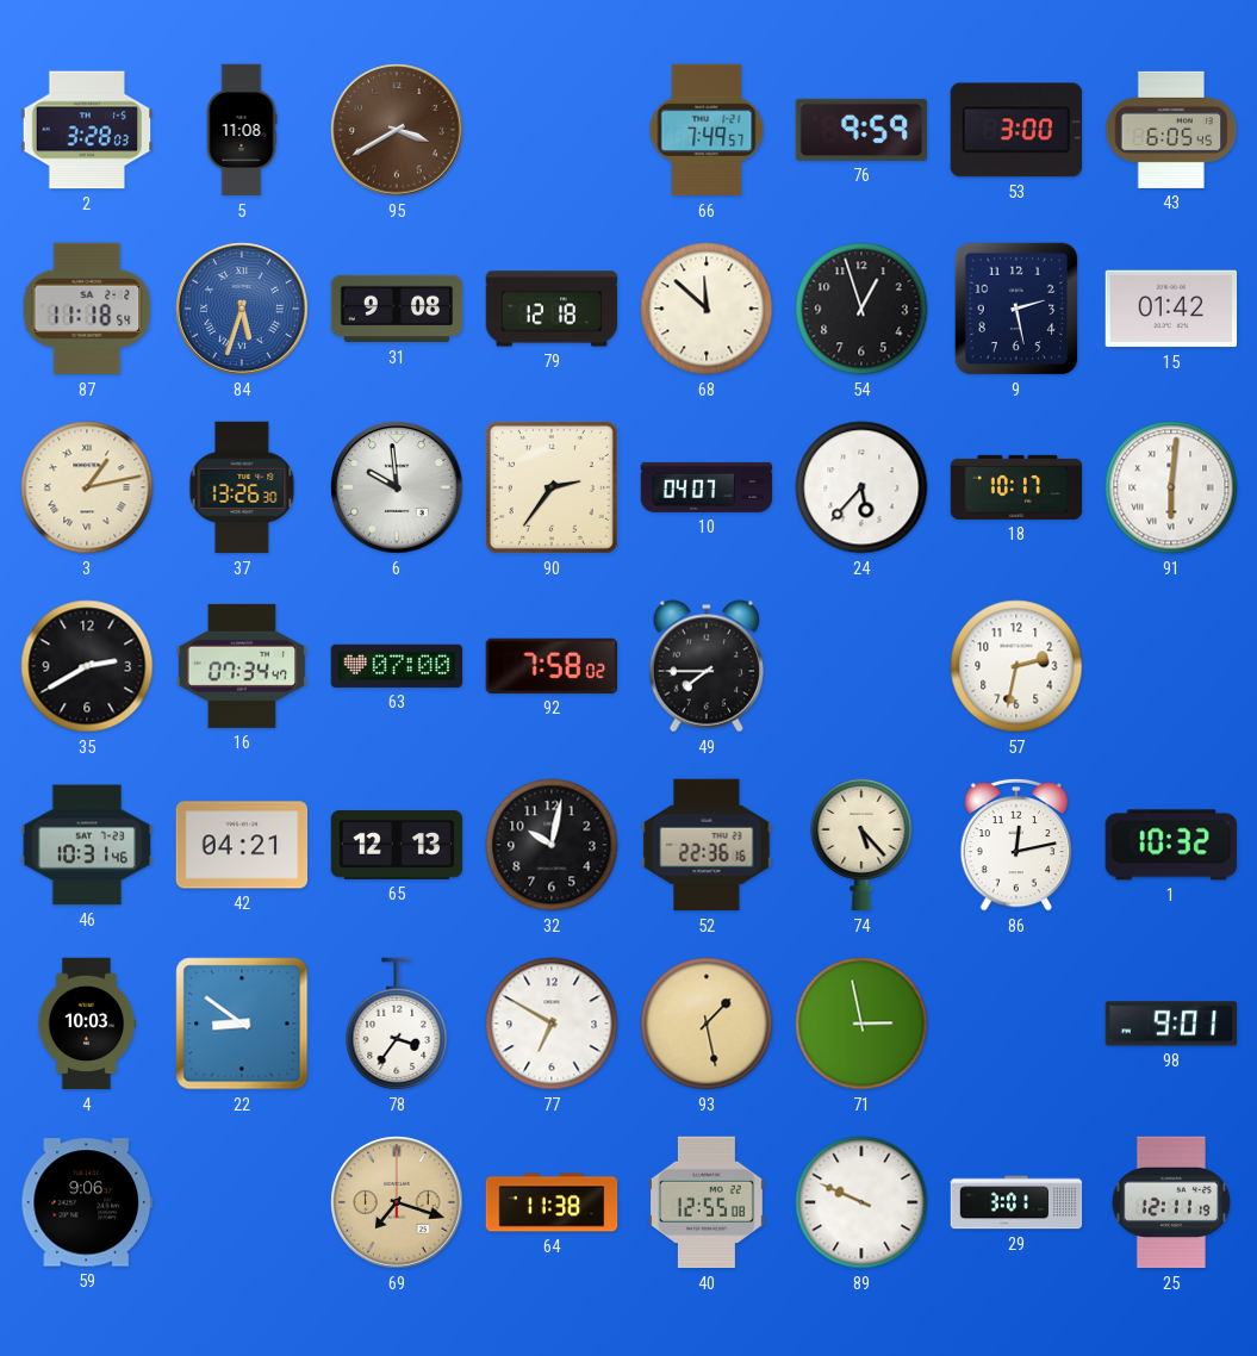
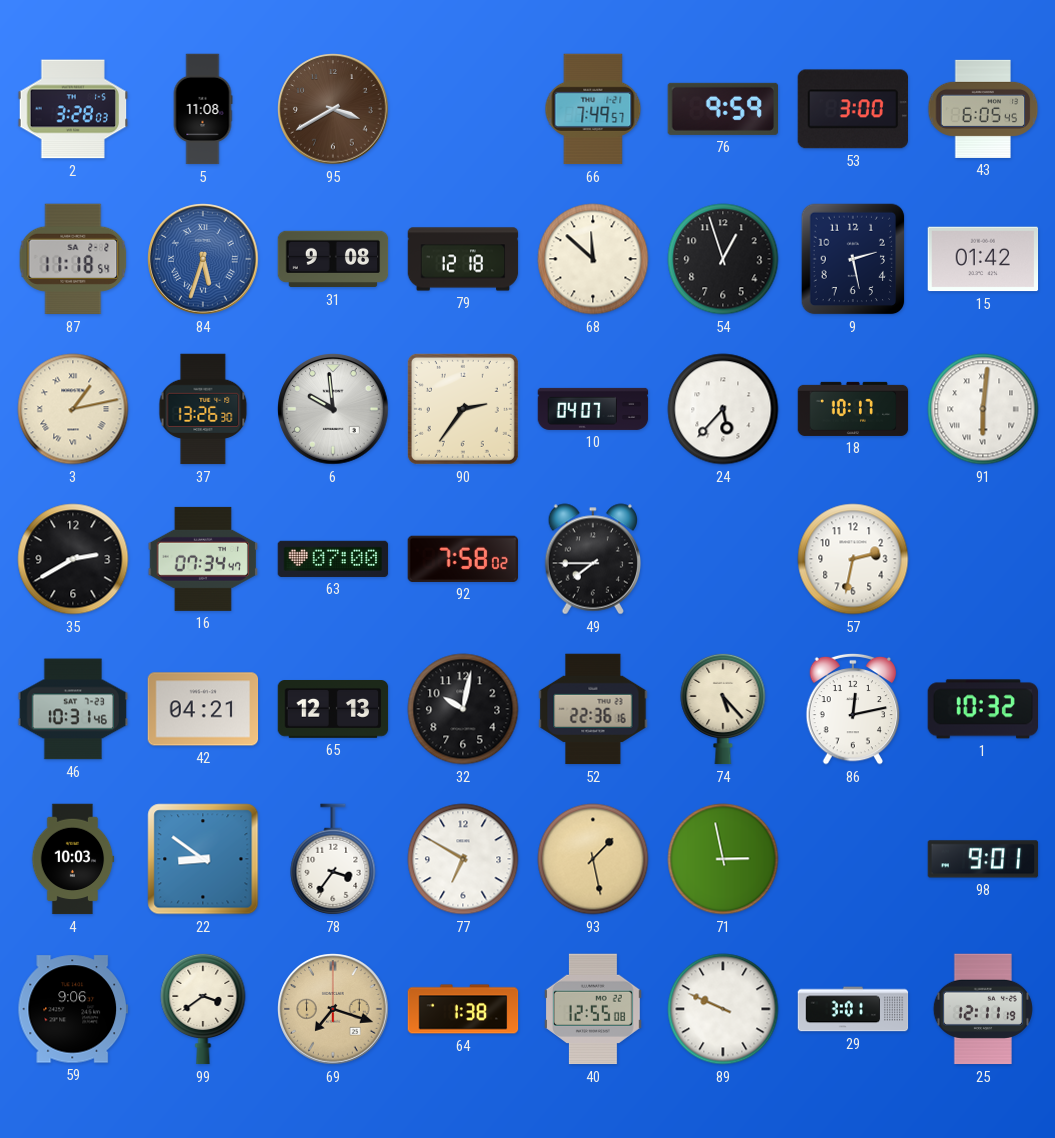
99: none -> 3:39
64: 11:38 -> 1:38
